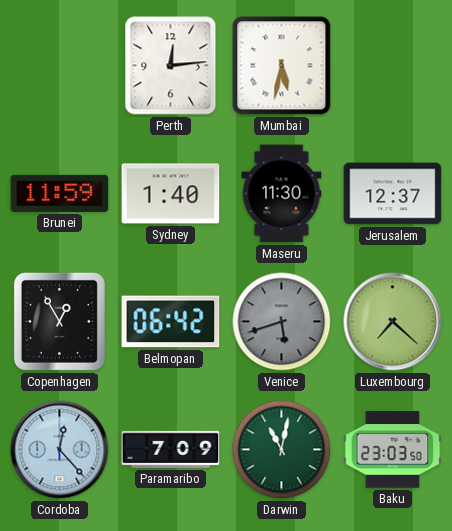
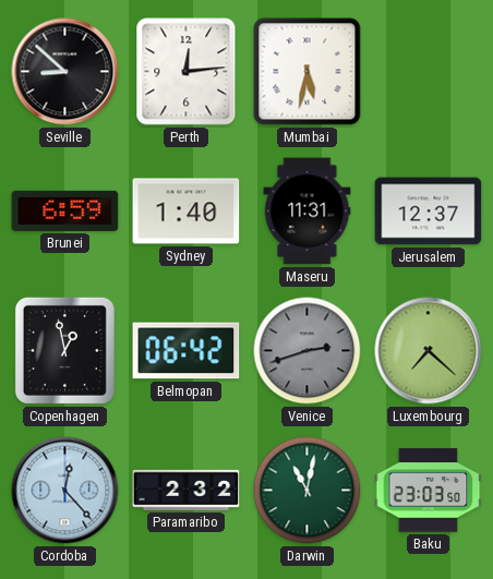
Seville: none -> 8:52
Brunei: 11:59 -> 6:59
Maseru: 11:30 -> 11:31
Copenhagen: 12:55 -> 12:58
Venice: 5:42 -> 2:42
Paramaribo: 7:09 -> 2:32
